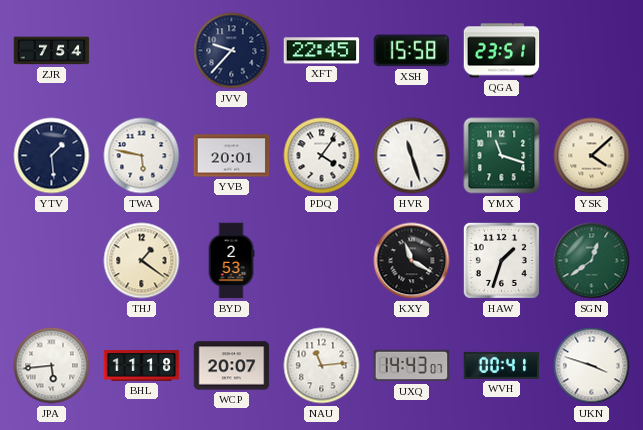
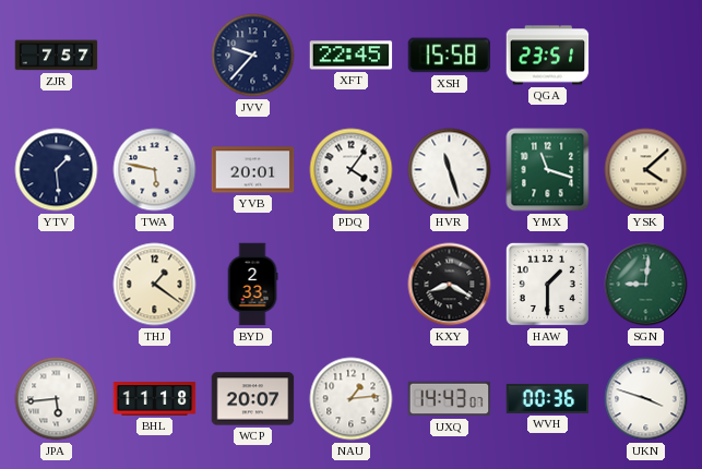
ZJR: 7:54 -> 7:57
BYD: 2:53 -> 2:33
KXY: 11:20 -> 8:20
HAW: 1:33 -> 1:30
SGN: 12:39 -> 9:01
NAU: 11:14 -> 1:14
WVH: 00:41 -> 00:36
